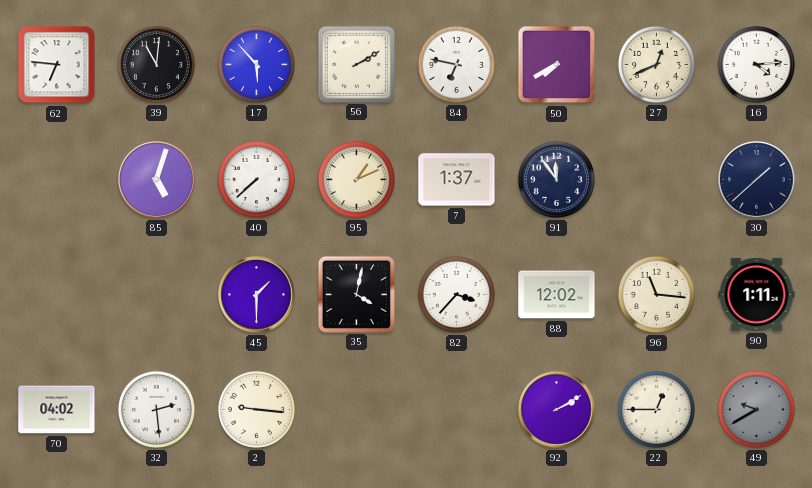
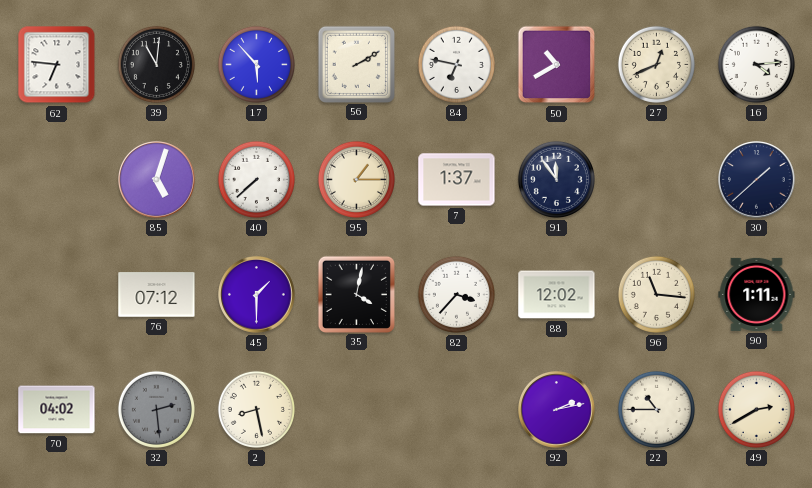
50: 7:40 -> 10:40
95: 1:11 -> 1:15
76: none -> 07:12
32 dial: white -> grey
2: 9:16 -> 8:28
92: 2:10 -> 2:13
22: 12:45 -> 10:45
49: 9:40 -> 2:40
49 dial: grey -> cream
